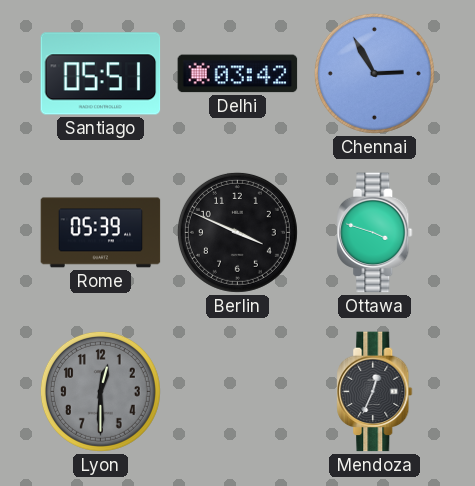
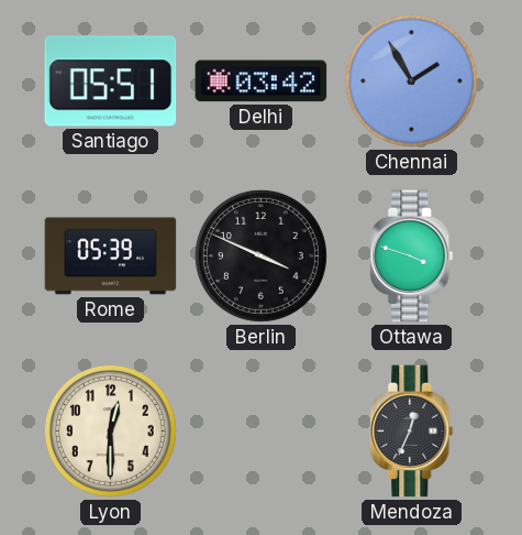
Chennai: 2:55 -> 1:55
Lyon dial: grey -> cream
